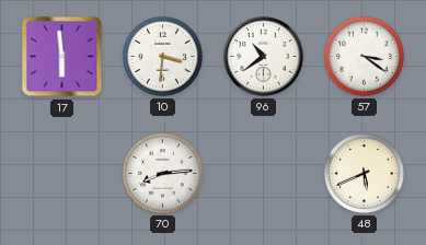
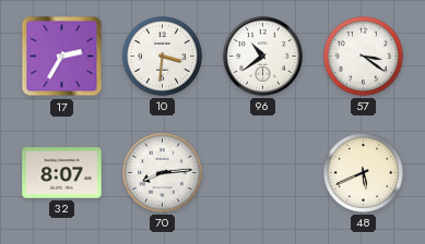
17: 5:59 -> 2:35
32: none -> 8:07
